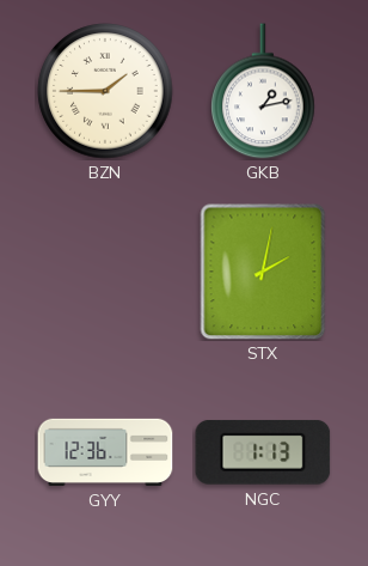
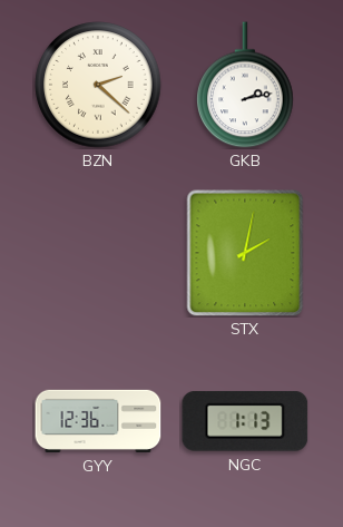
BZN: 1:45 -> 2:22
GKB: 1:13 -> 2:13
